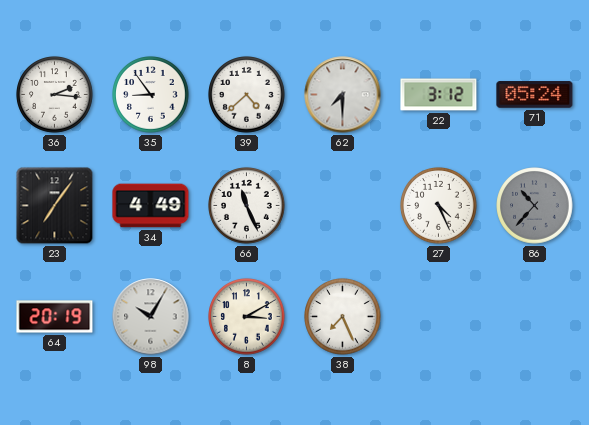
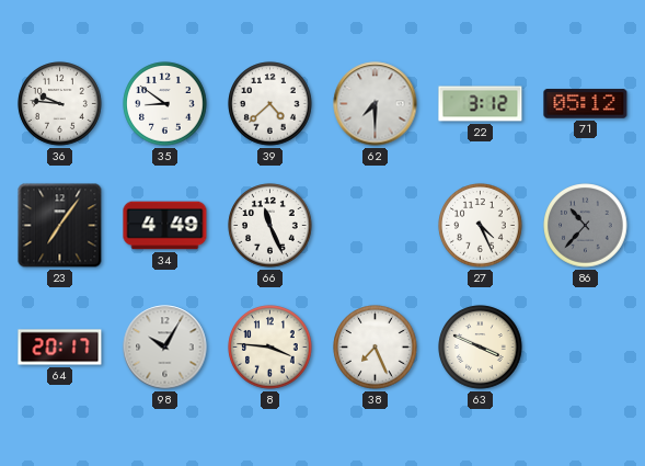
36: 2:16 -> 9:46
35: 8:54 -> 8:51
71: 05:24 -> 05:12
64: 20:19 -> 20:17
8: 3:10 -> 3:46
63: none -> 3:49
